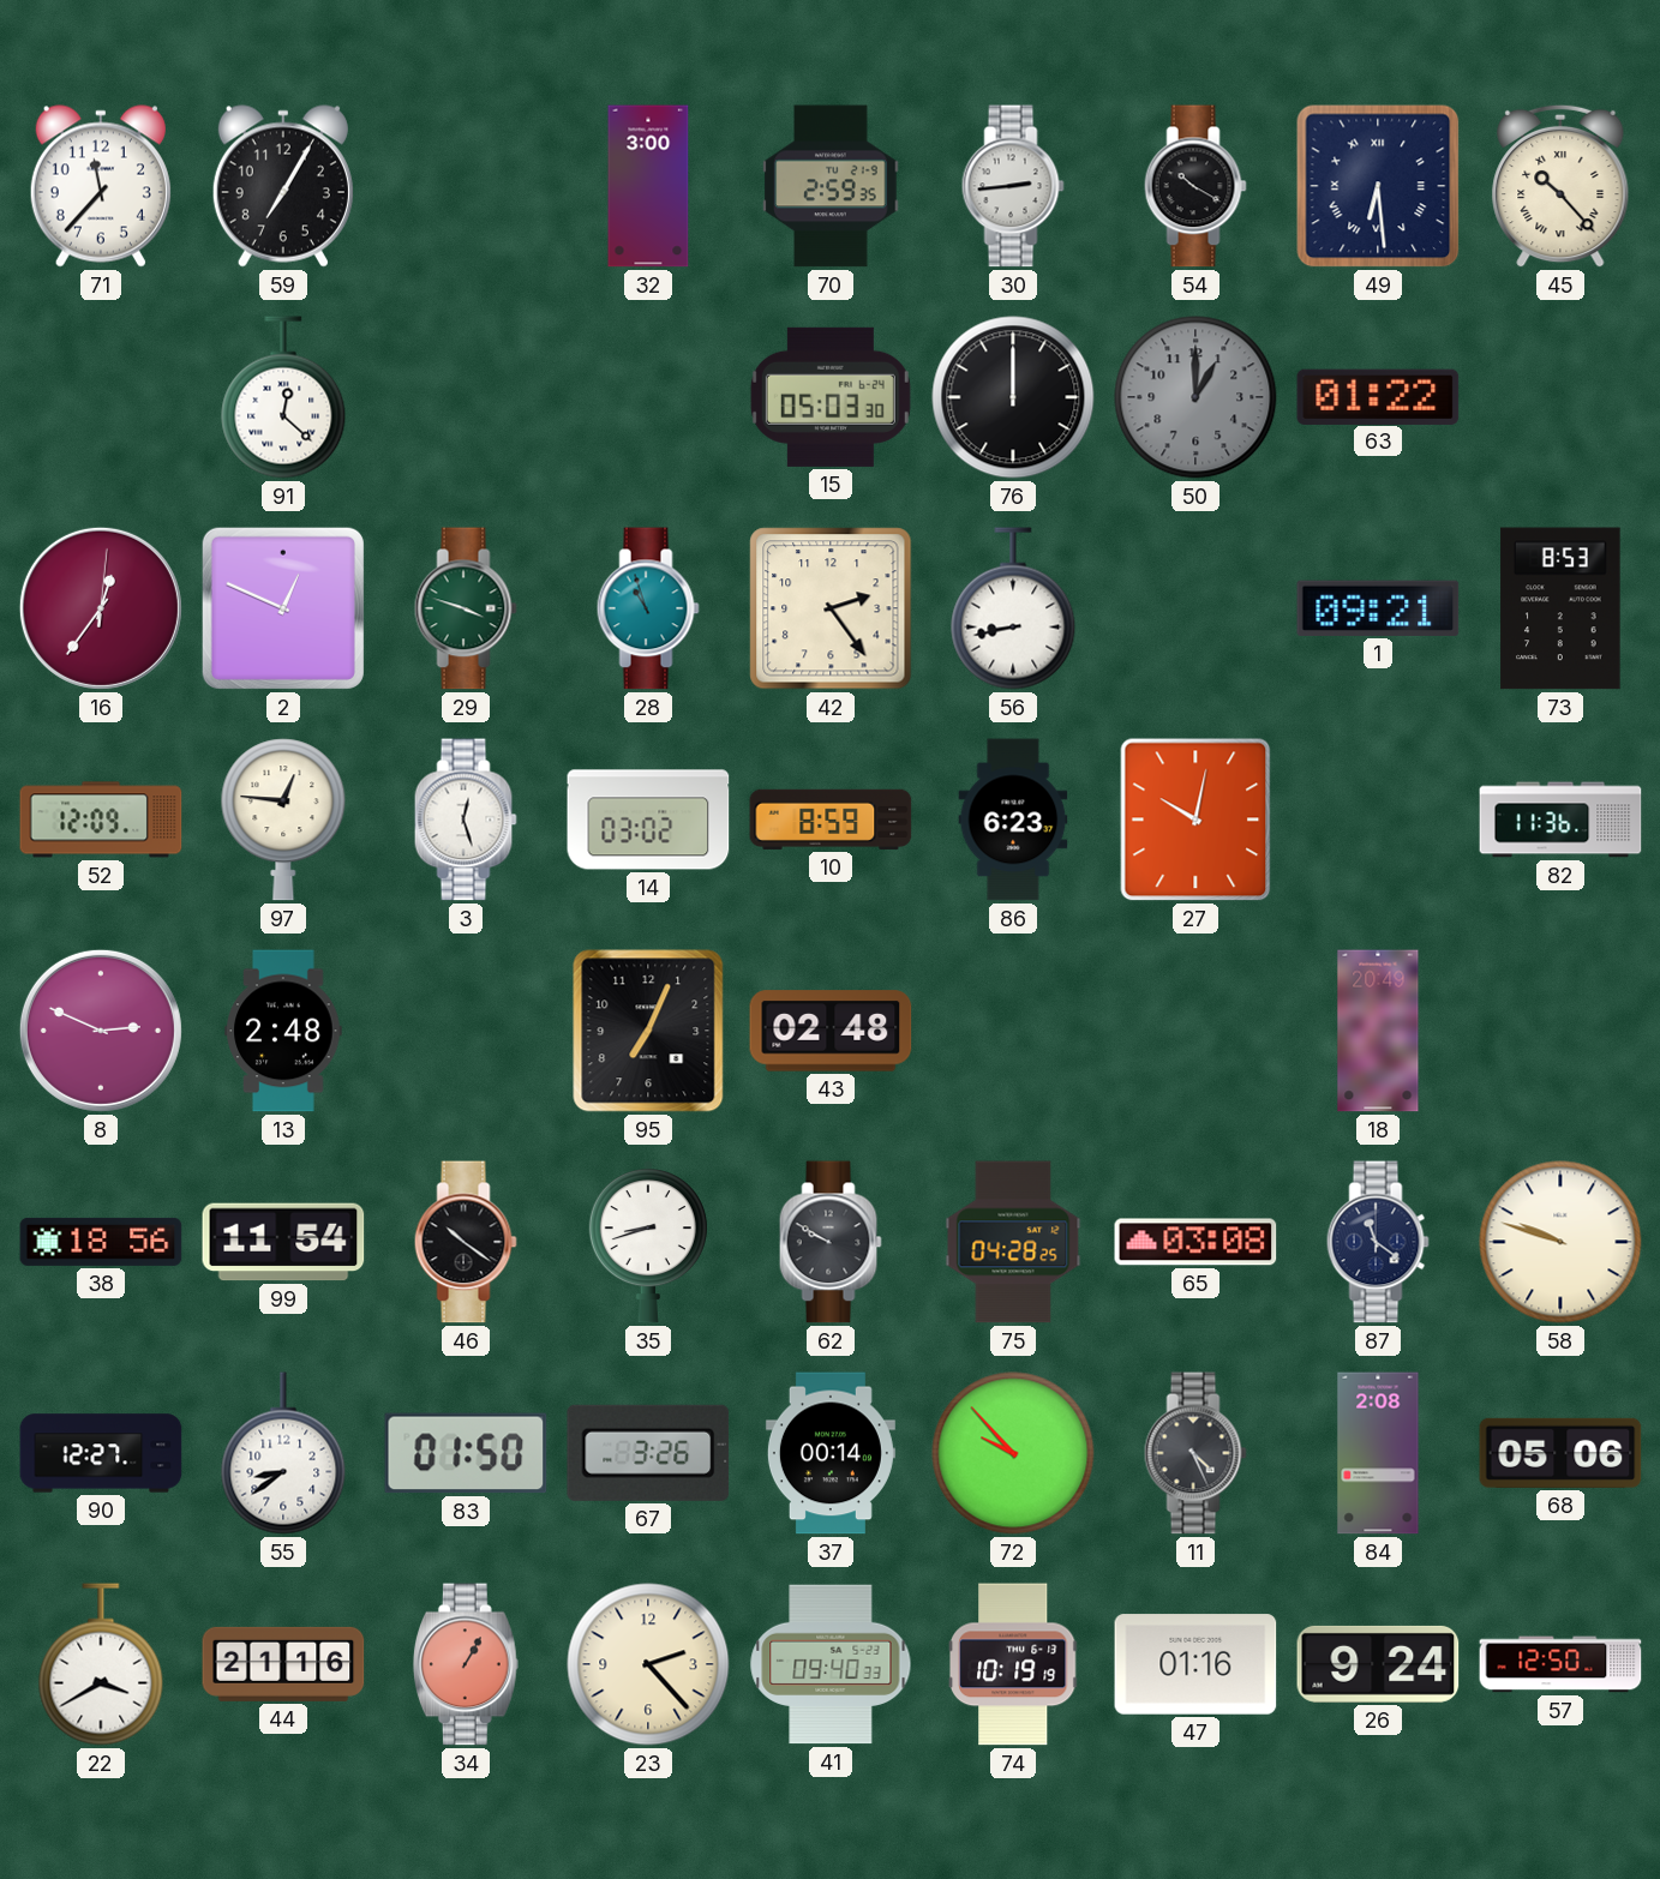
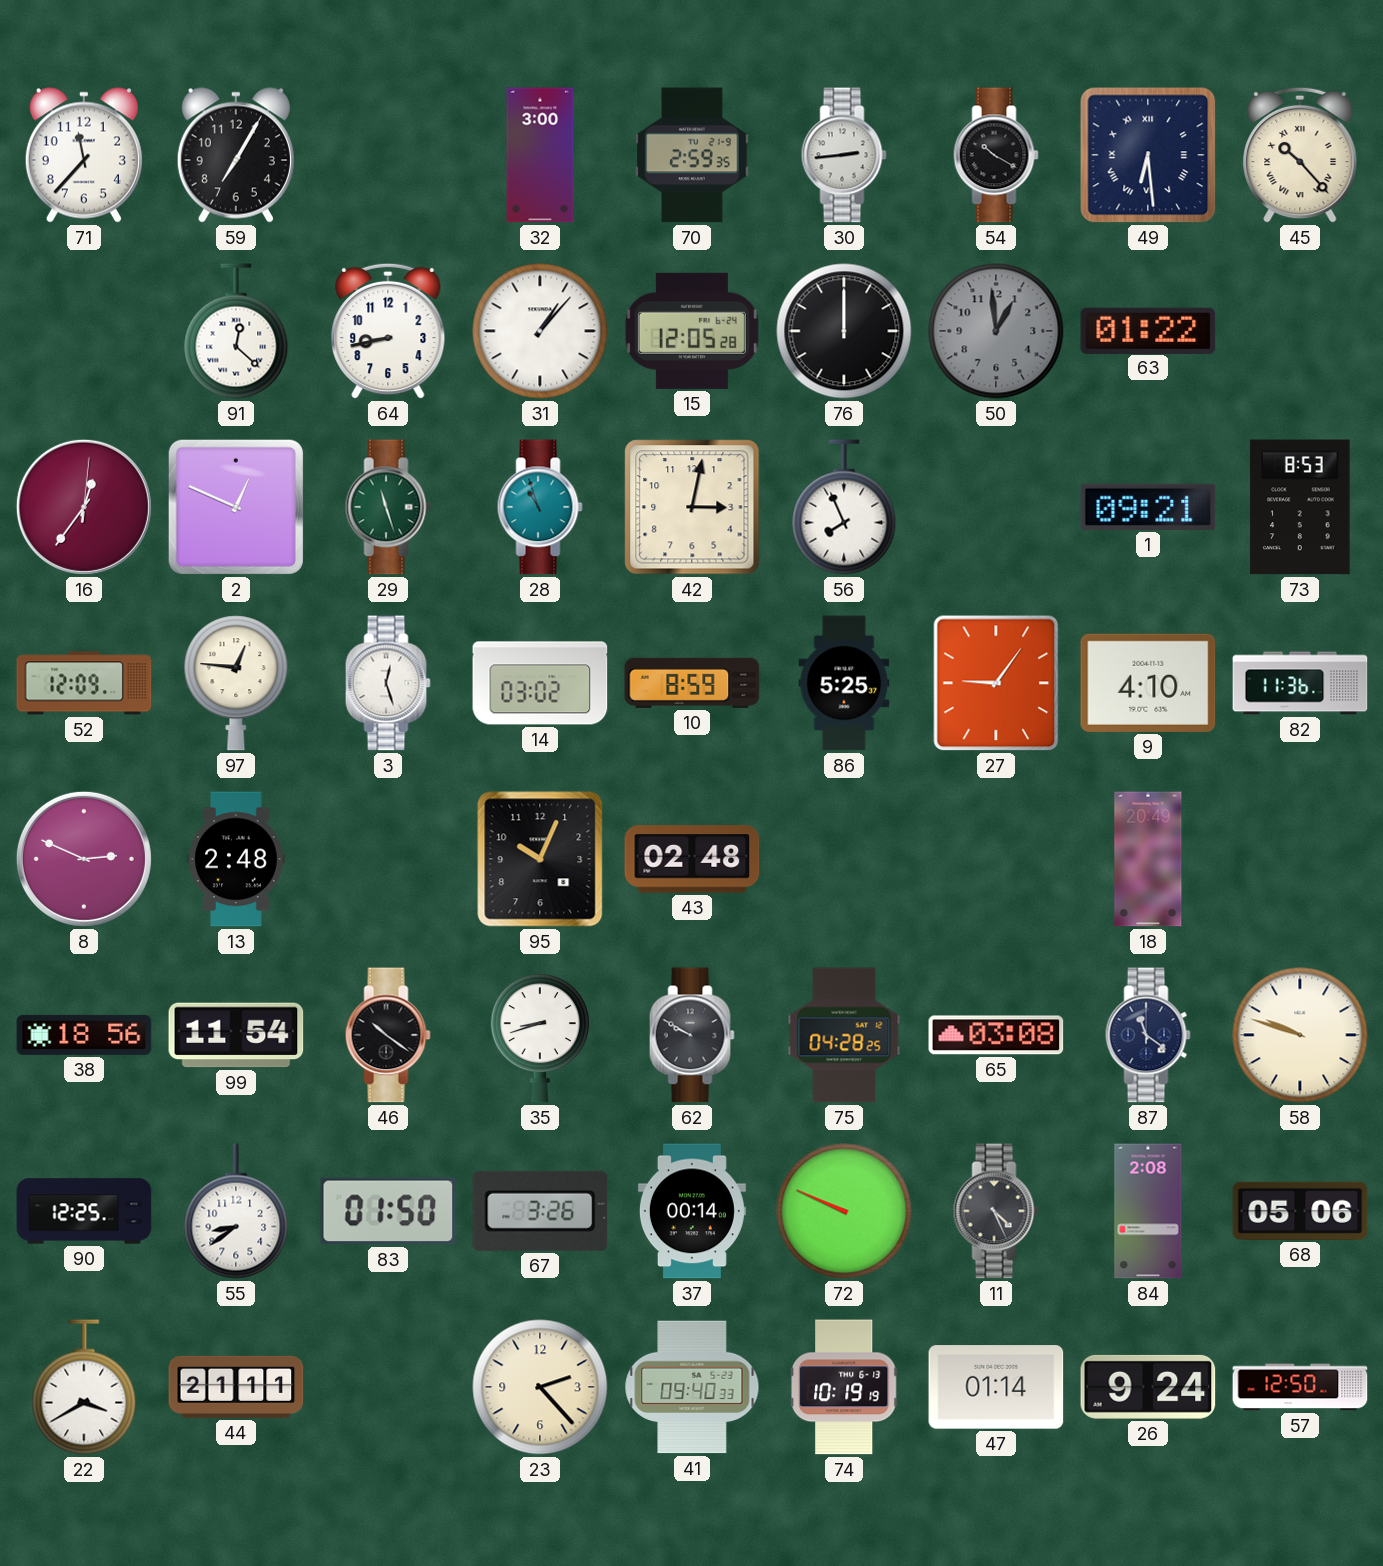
64: none -> 8:43
31: none -> 1:07
15: 05:03 -> 12:05
50: 1:00 -> 12:59
29: 3:48 -> 11:27
42: 2:24 -> 3:02
56: 8:43 -> 7:56
86: 6:23 -> 5:25
27: 10:02 -> 9:06
9: none -> 4:10
95: 7:04 -> 10:04
90: 12:27 -> 12:25
72: 9:53 -> 9:49
44: 21:16 -> 21:11
34: 1:05 -> none
47: 01:16 -> 01:14
